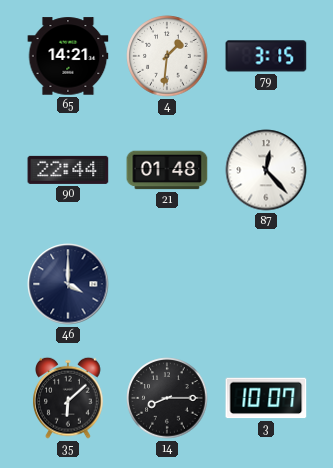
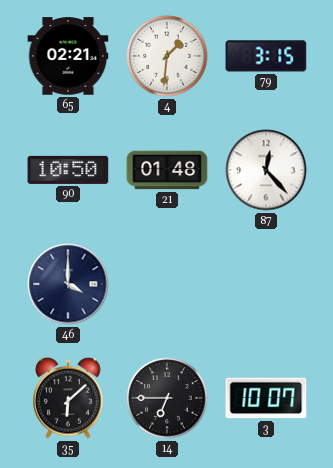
65: 14:21 -> 02:21
90: 22:44 -> 10:50
14: 8:15 -> 6:45
